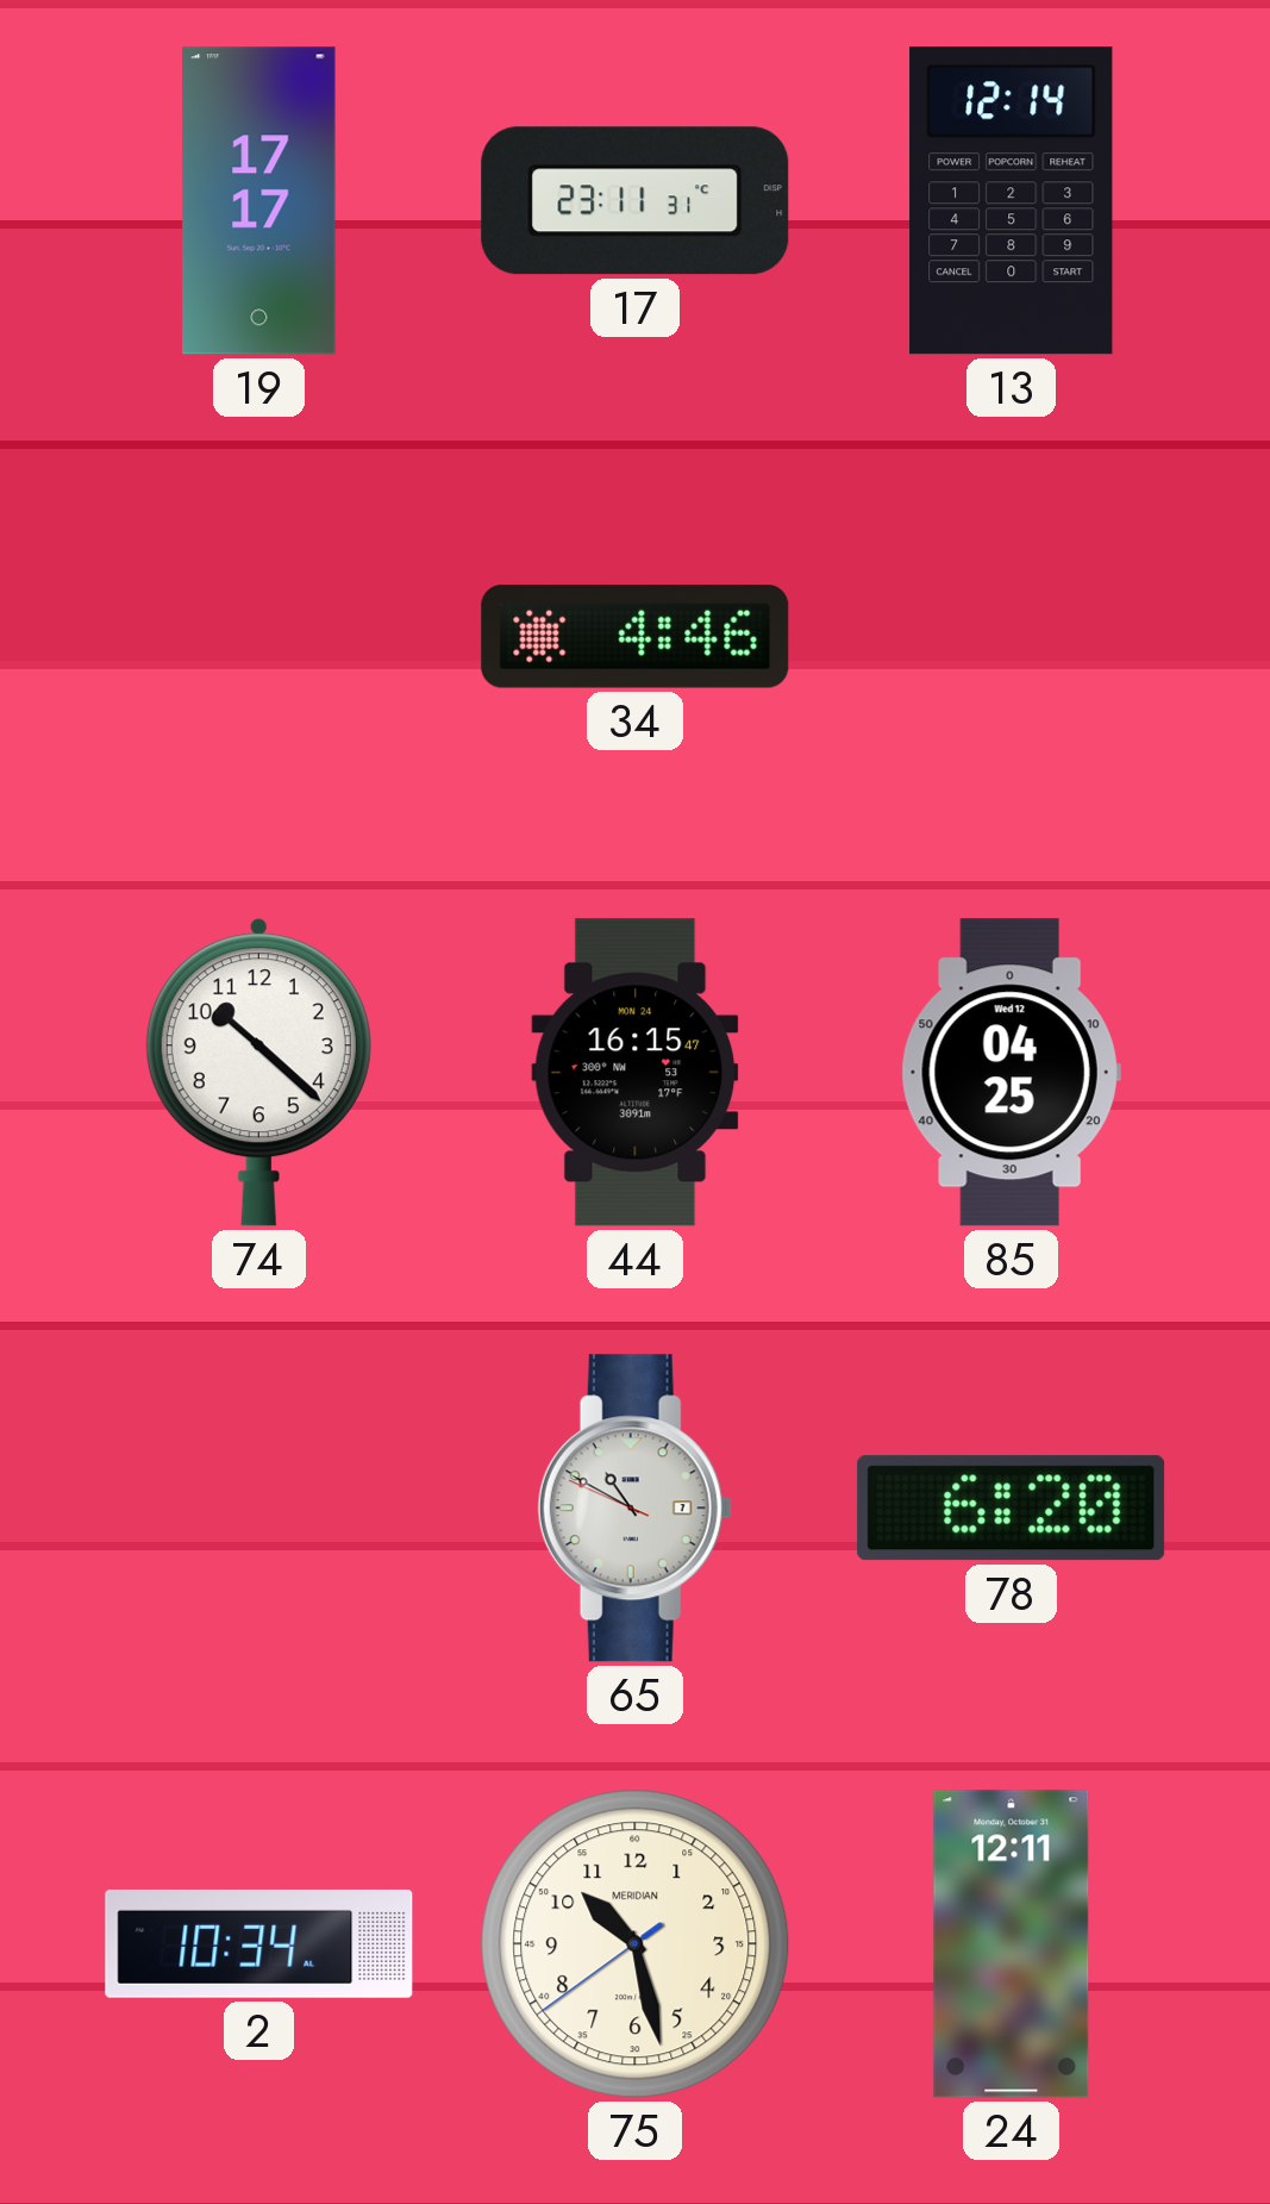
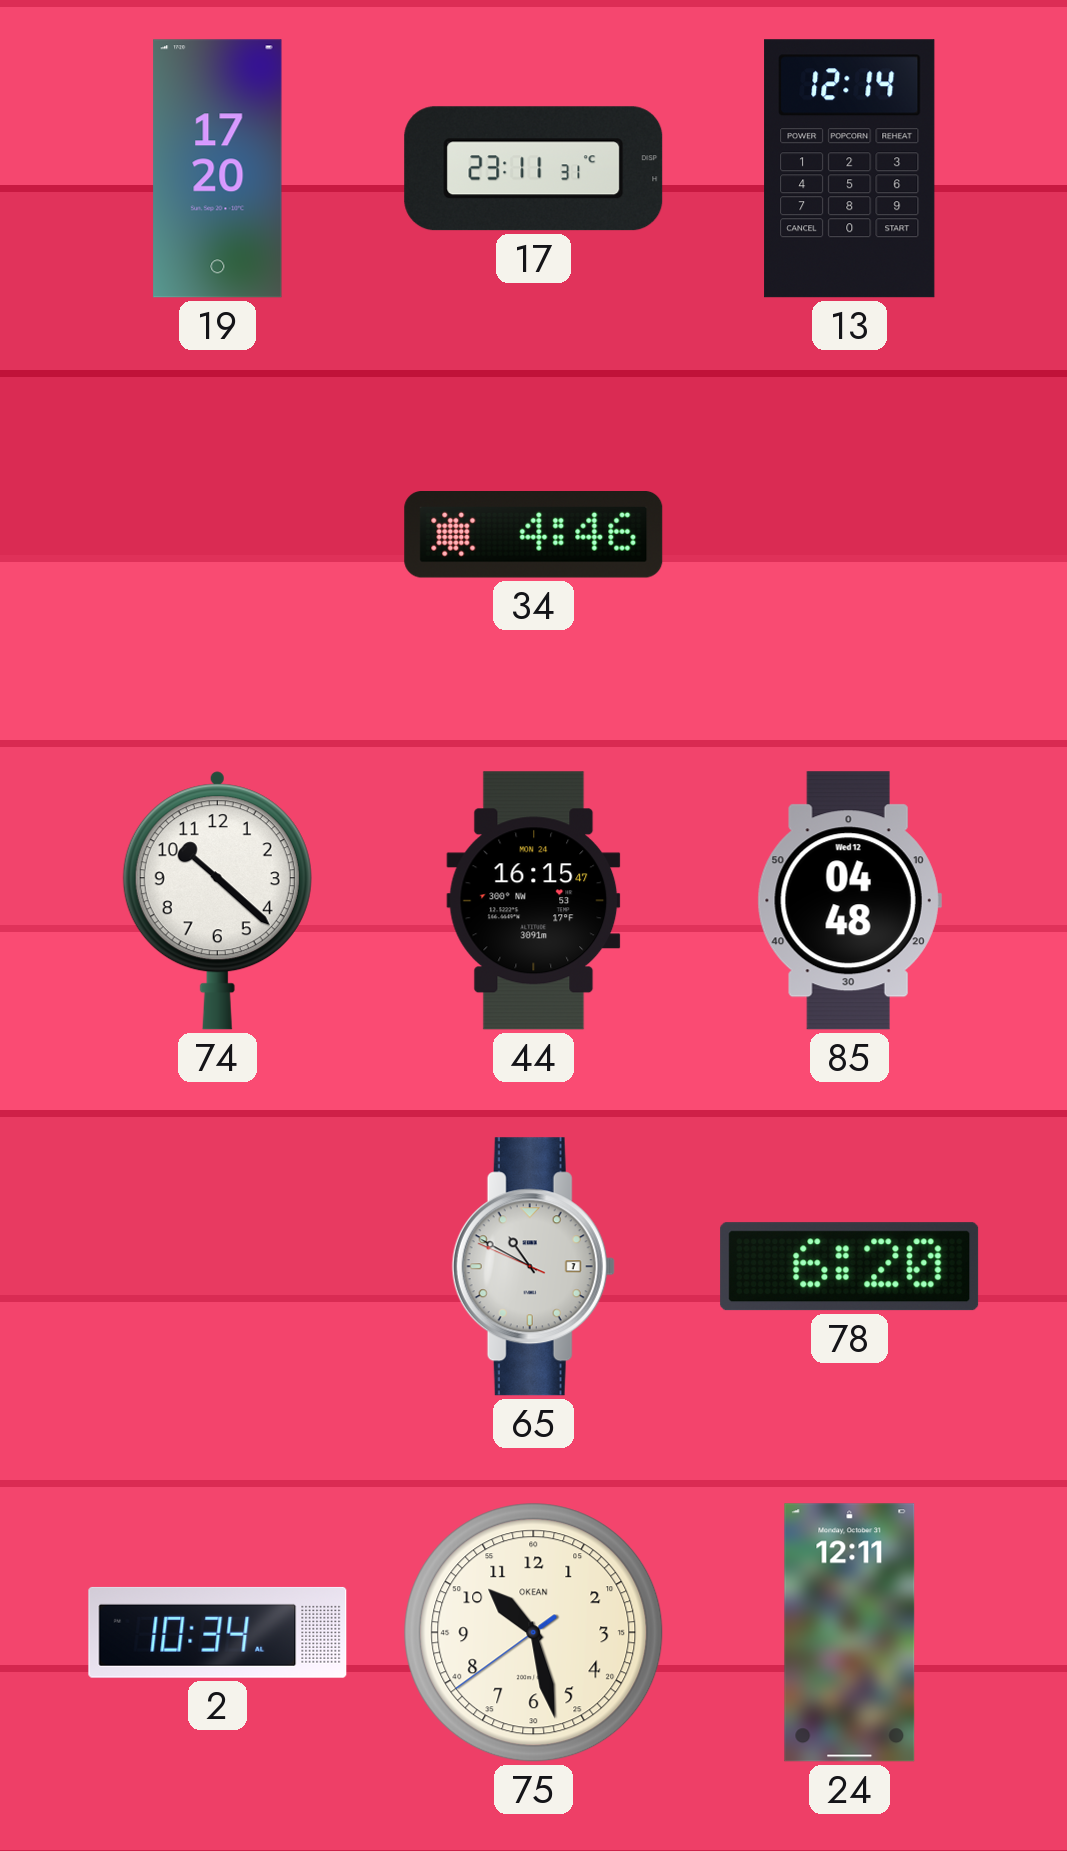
19: 17:17 -> 17:20
85: 04:25 -> 04:48
75 brand: MERIDIAN -> OKEAN
